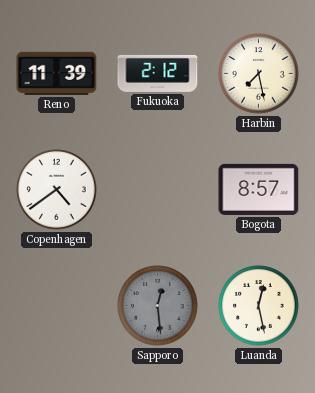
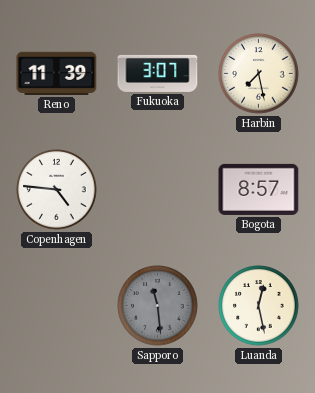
Fukuoka: 2:12 -> 3:07
Copenhagen: 4:39 -> 4:46
Sapporo: 12:29 -> 11:29
